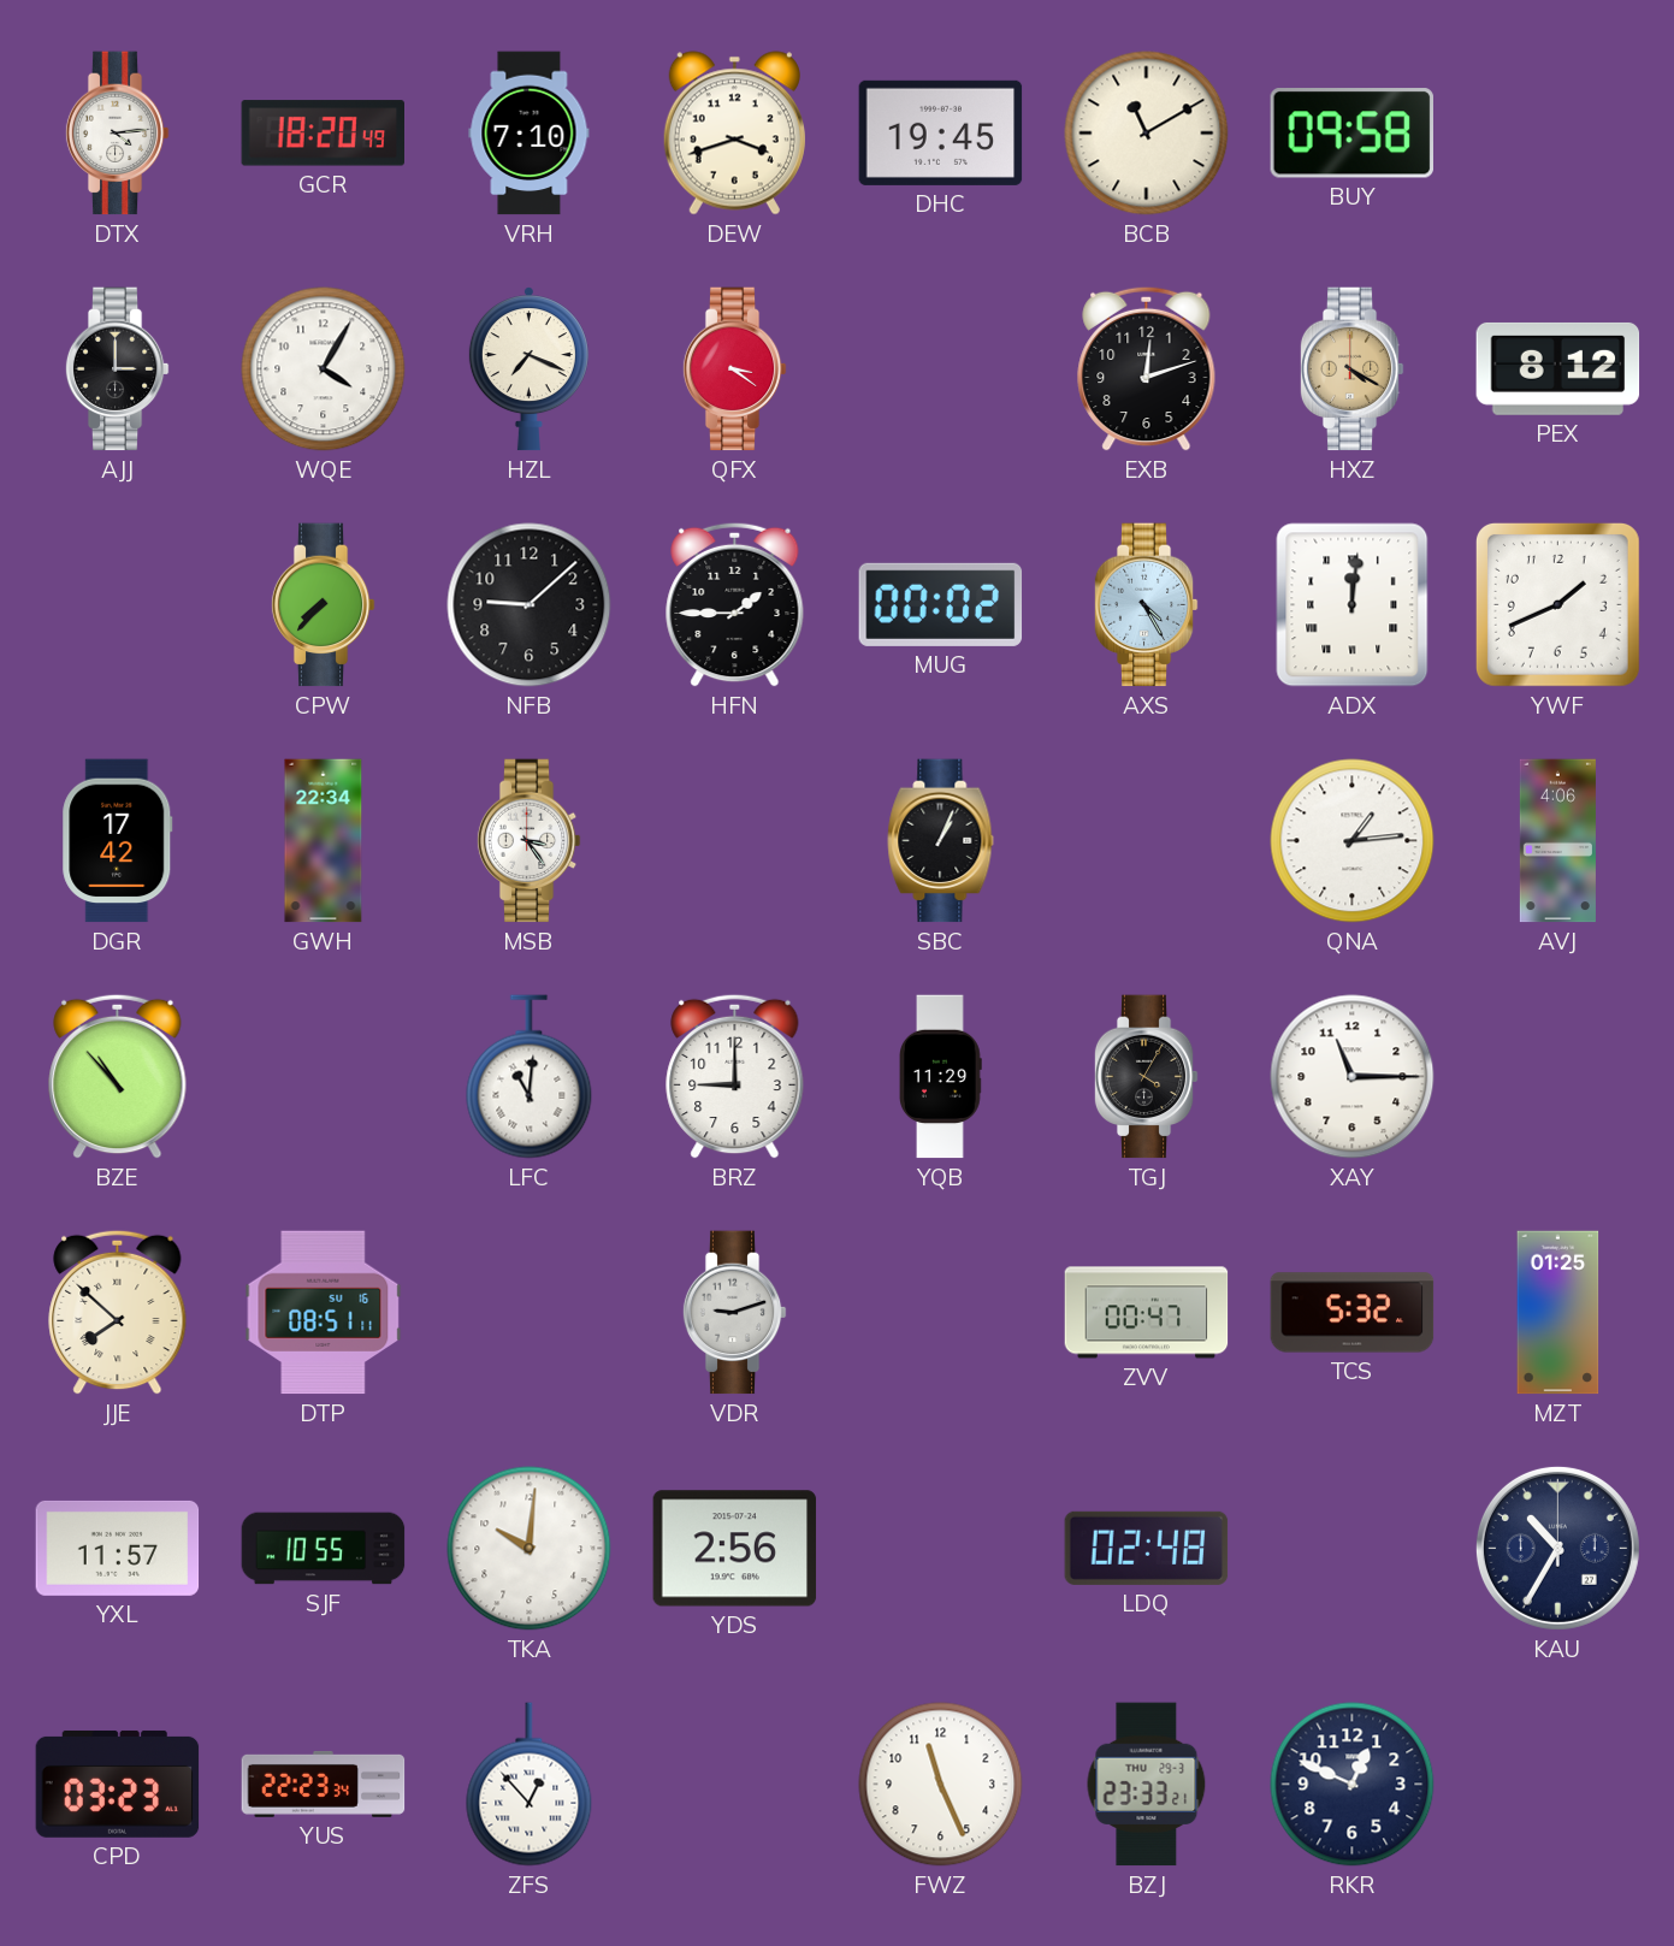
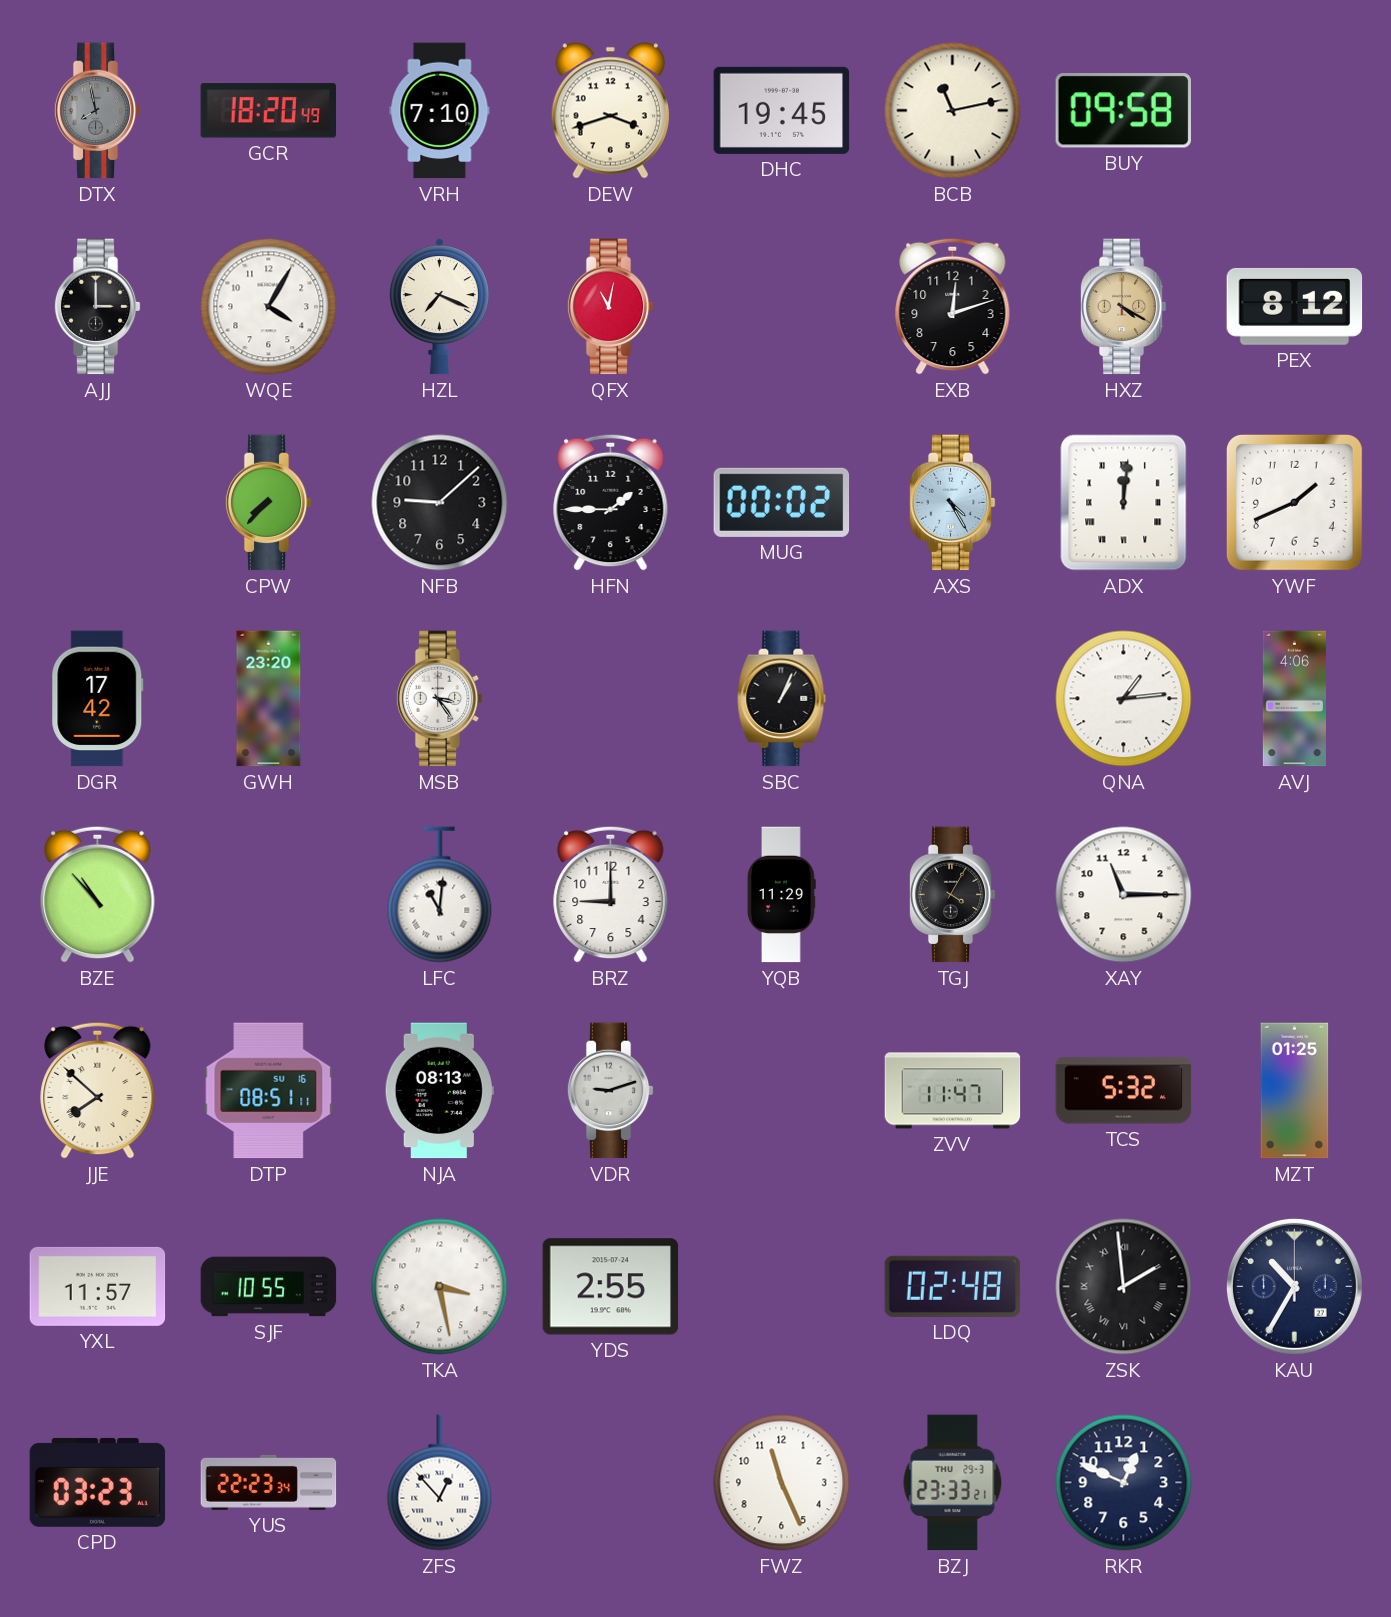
DTX: 4:14 -> 7:58
DTX dial: white -> grey
BCB: 11:10 -> 11:13
QFX: 3:21 -> 11:02
GWH: 22:34 -> 23:20
NJA: none -> 08:13
ZVV: 00:47 -> 11:47
TKA: 10:01 -> 3:28
YDS: 2:56 -> 2:55
ZSK: none -> 1:59
